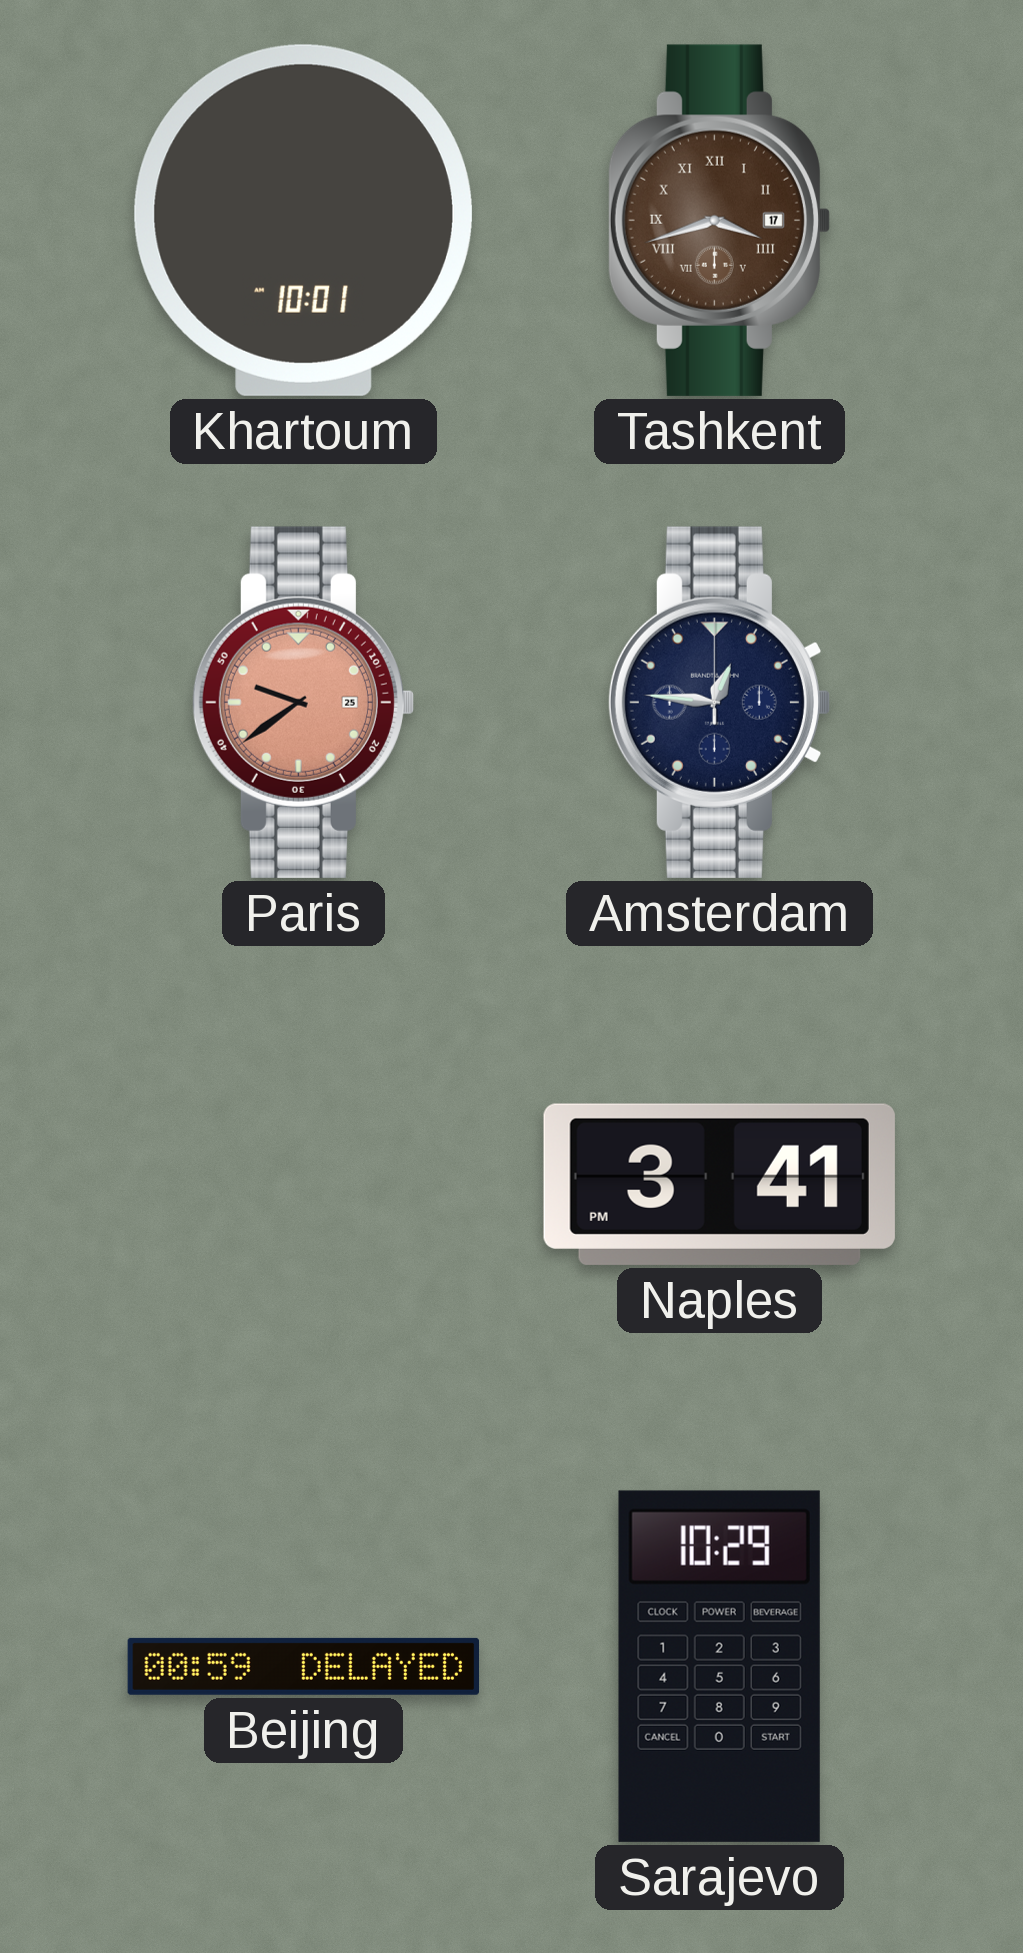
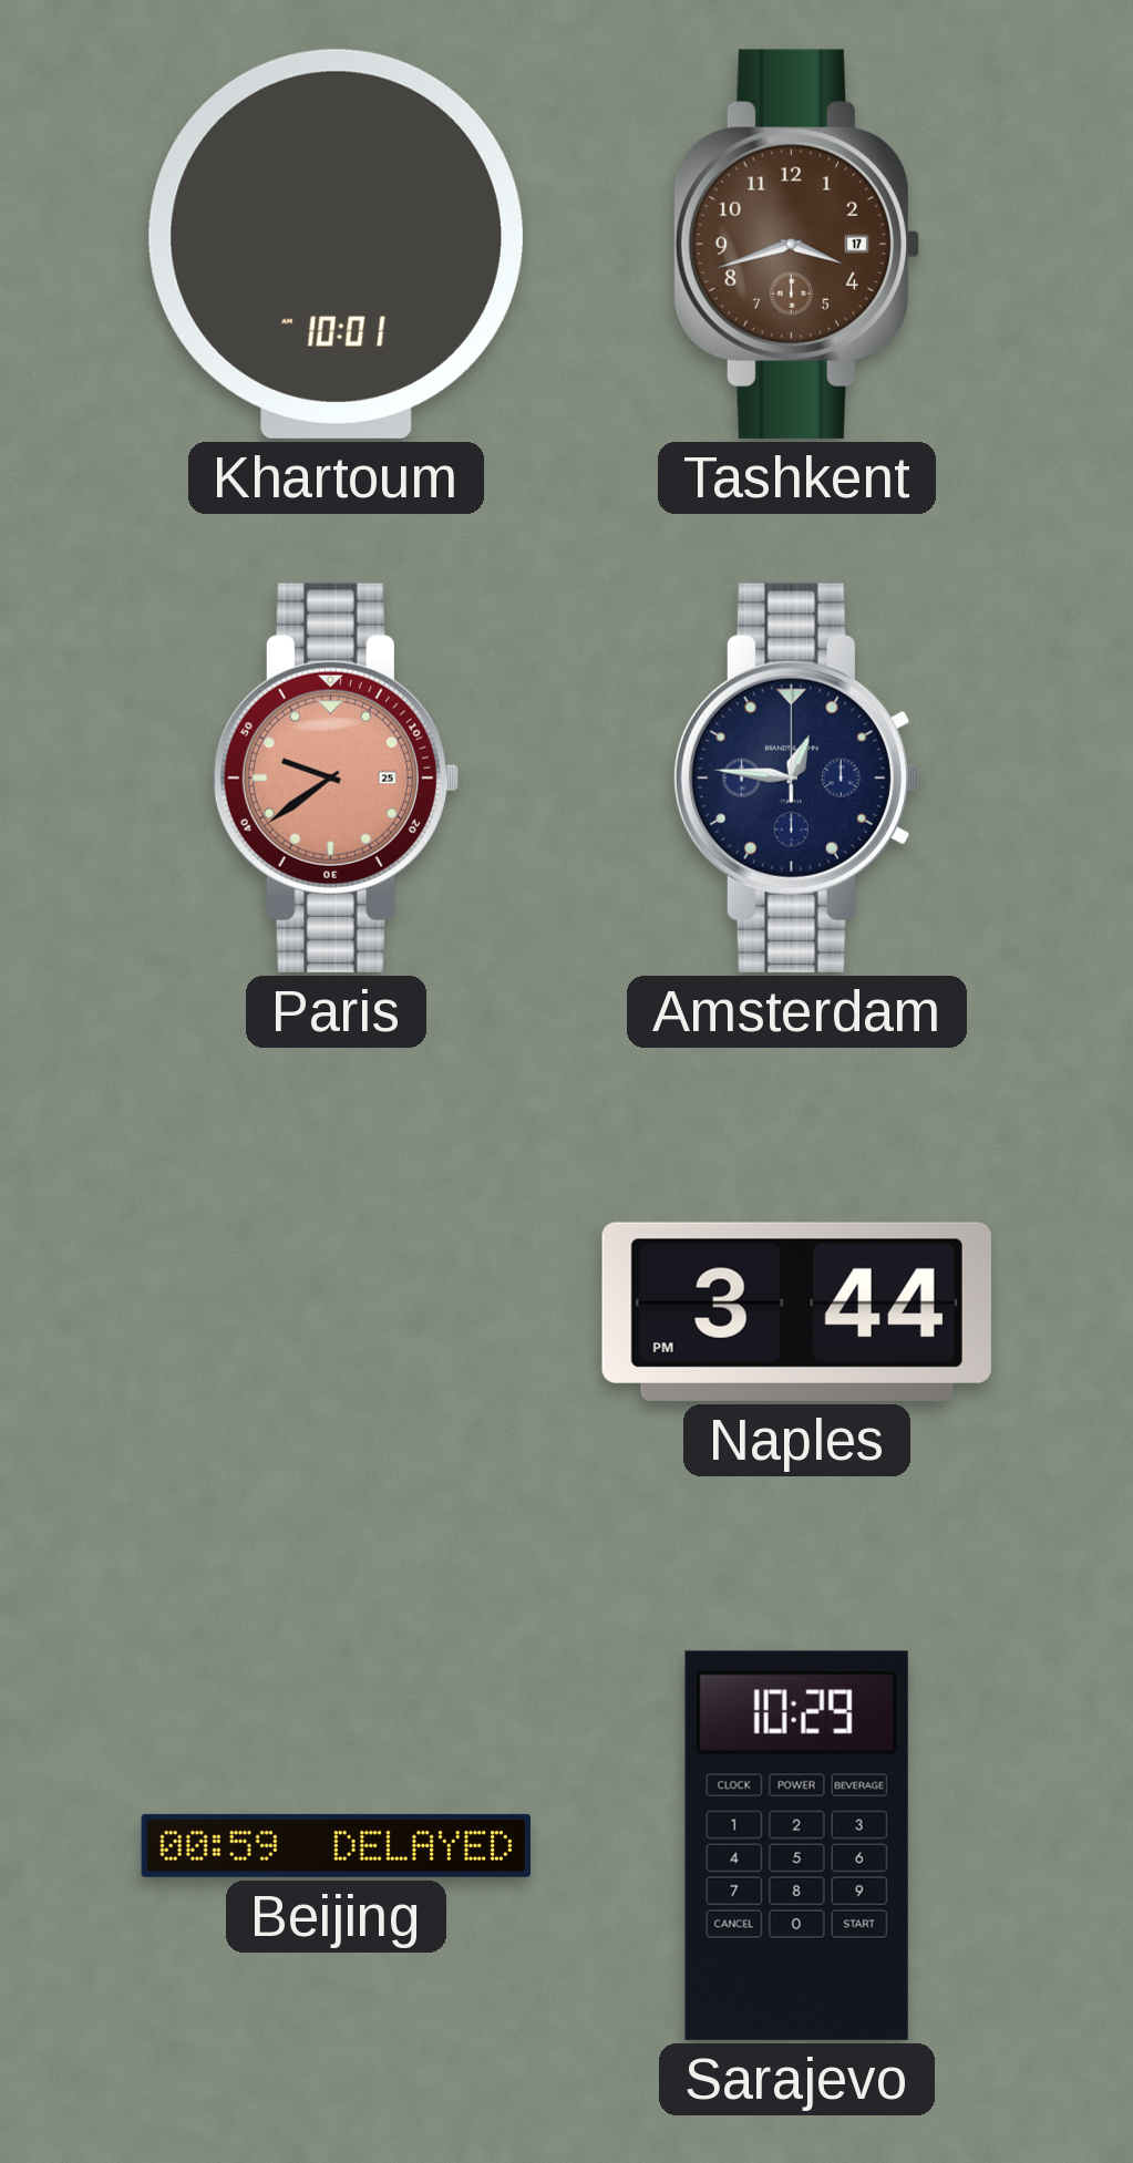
Tashkent numerals: Roman -> Arabic
Naples: 3:41 -> 3:44
